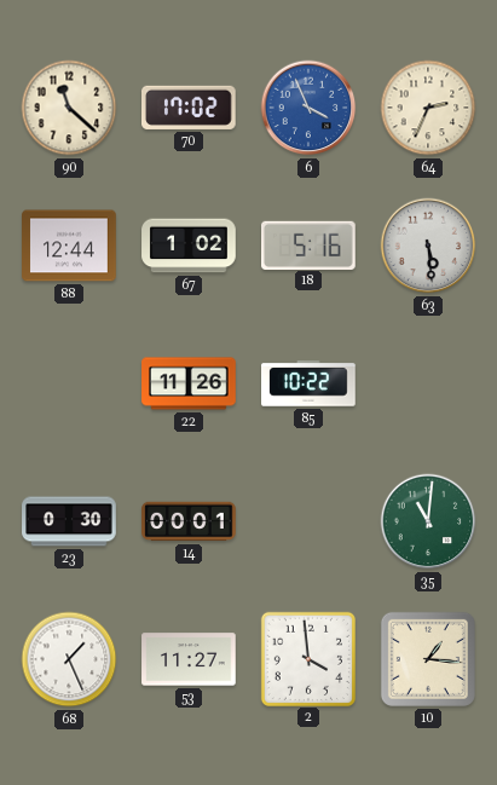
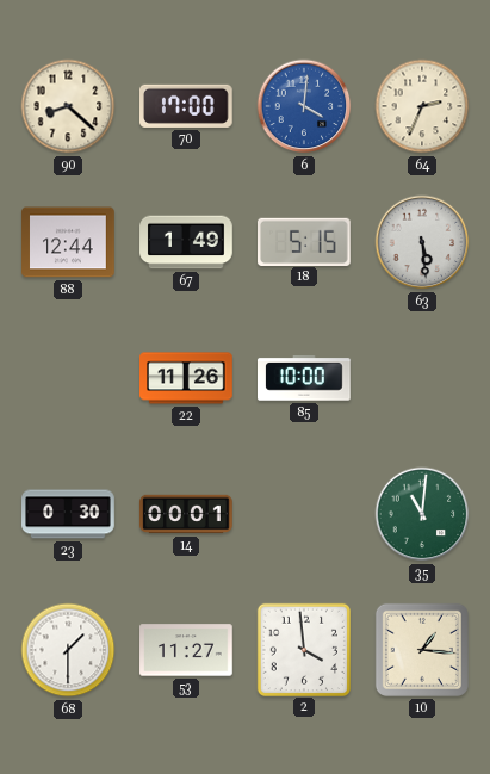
90: 11:22 -> 8:22
70: 17:02 -> 17:00
6: 3:56 -> 4:01
67: 1:02 -> 1:49
18: 5:16 -> 5:15
85: 10:22 -> 10:00
68: 1:26 -> 1:30
